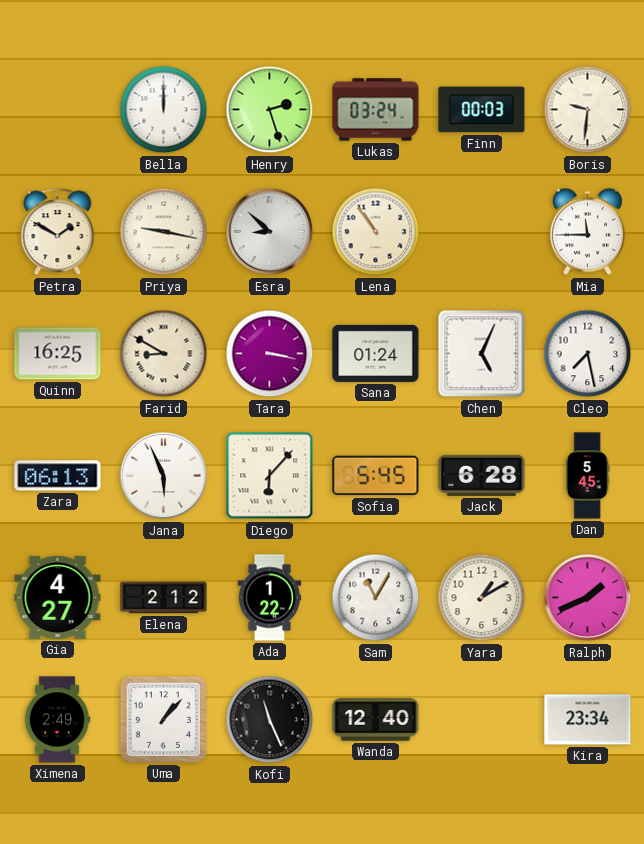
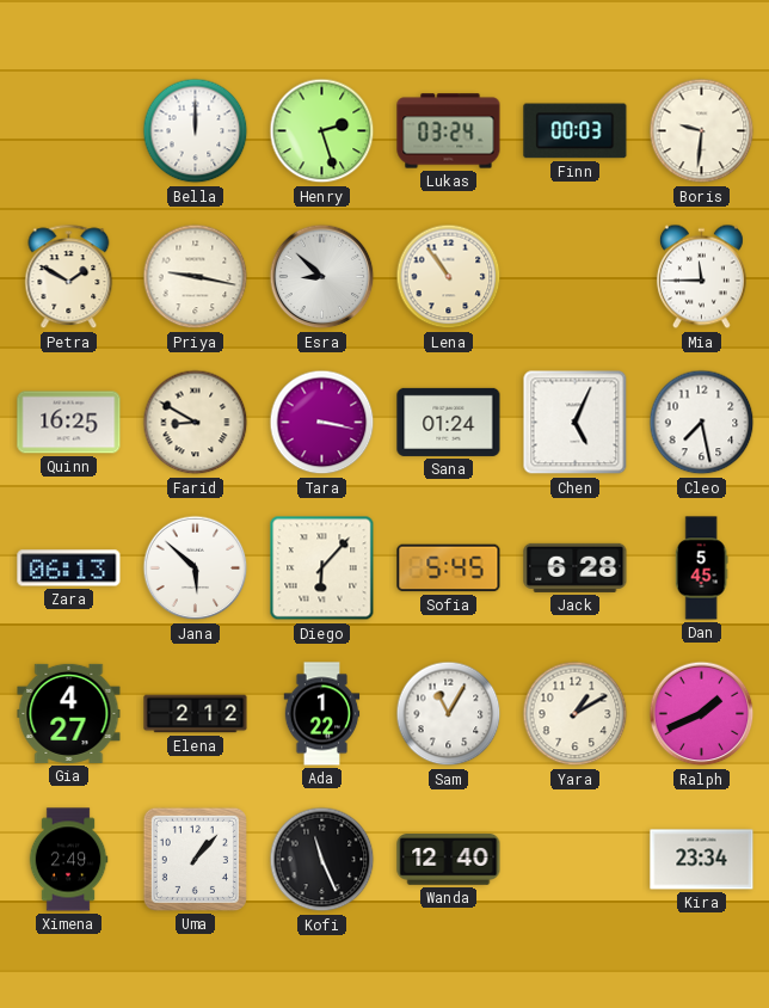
Jana: 5:56 -> 5:52
